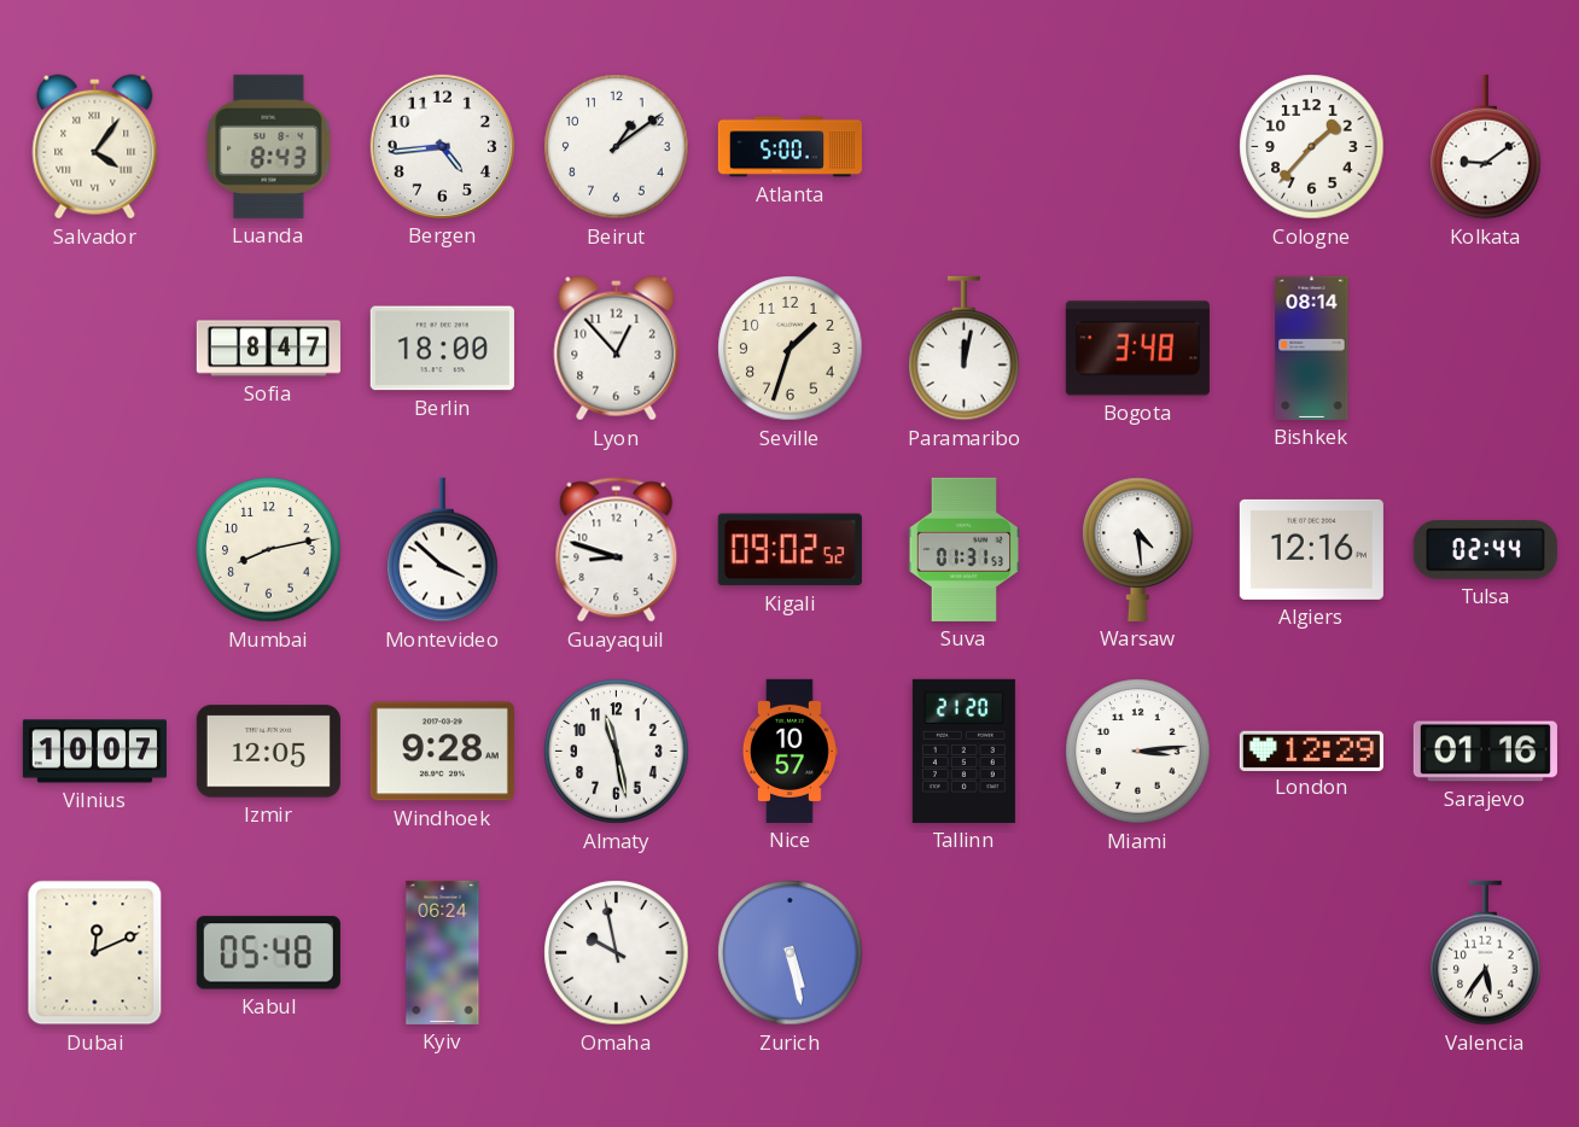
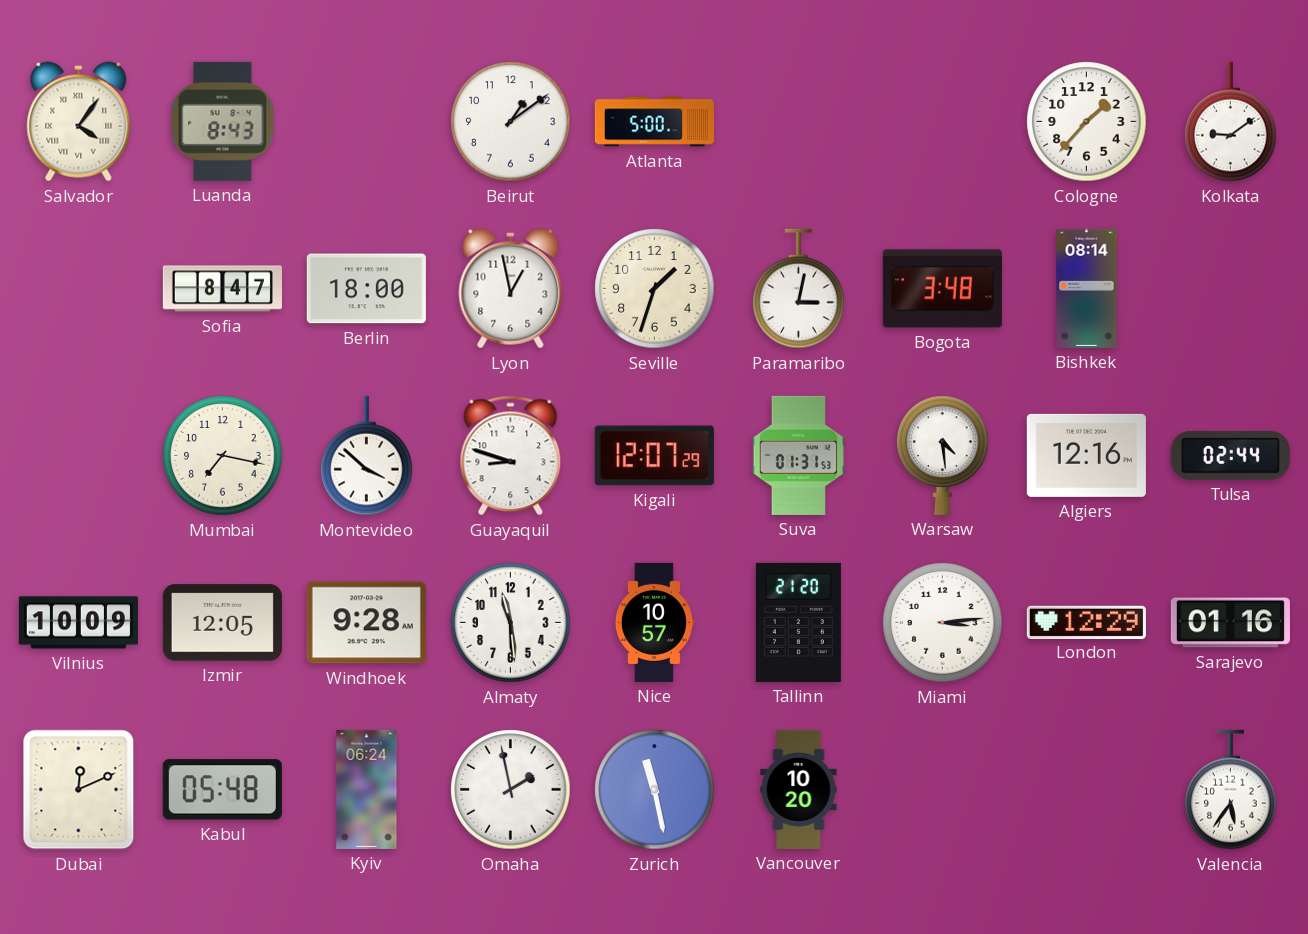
Bergen: 4:44 -> none
Lyon: 12:53 -> 12:58
Paramaribo: 12:02 -> 3:02
Mumbai: 8:13 -> 7:17
Kigali: 09:02 -> 12:07
Vilnius: 10:07 -> 10:09
Almaty: 11:28 -> 11:29
Omaha: 9:58 -> 1:58
Zurich: 5:28 -> 11:28
Vancouver: none -> 10:20
